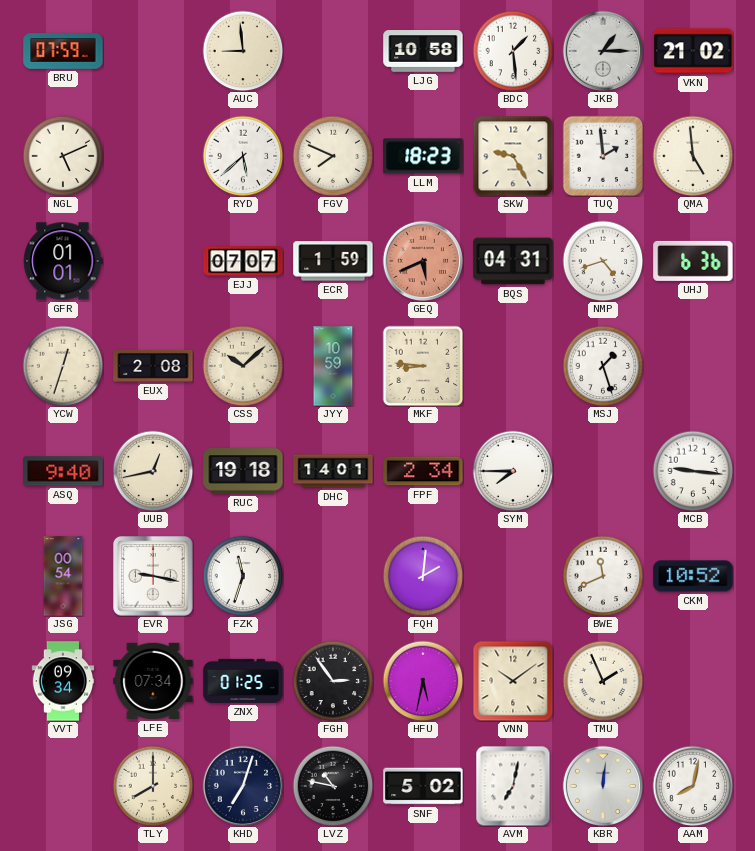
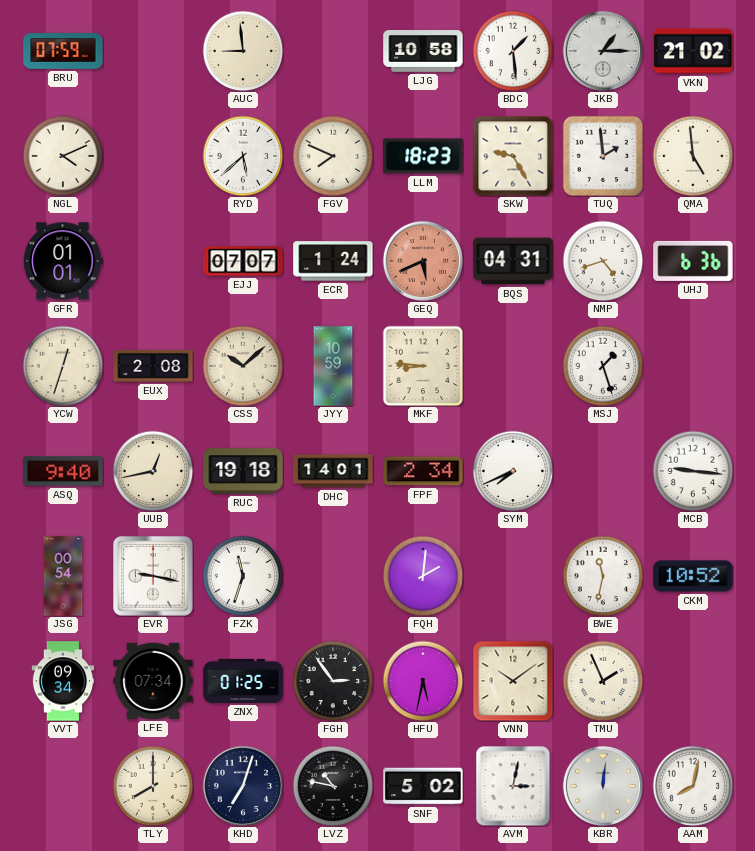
NGL: 5:11 -> 4:11
ECR: 1:59 -> 1:24
SYM: 7:45 -> 7:41
BWE: 11:41 -> 11:32
AVM: 7:02 -> 3:02
